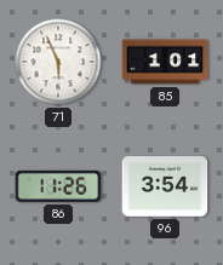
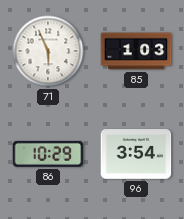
85: 1:01 -> 1:03
86: 11:26 -> 10:29
